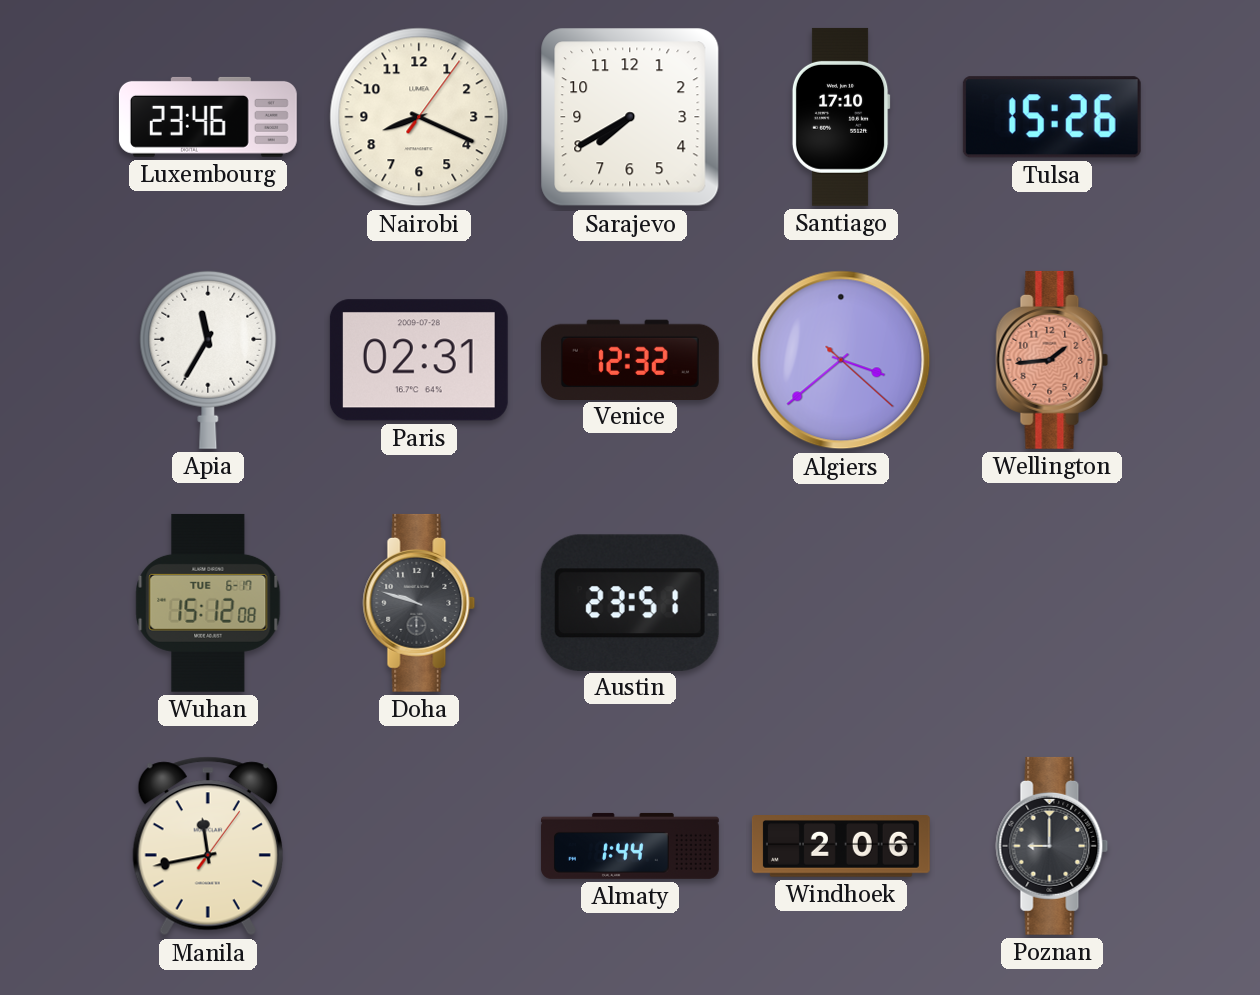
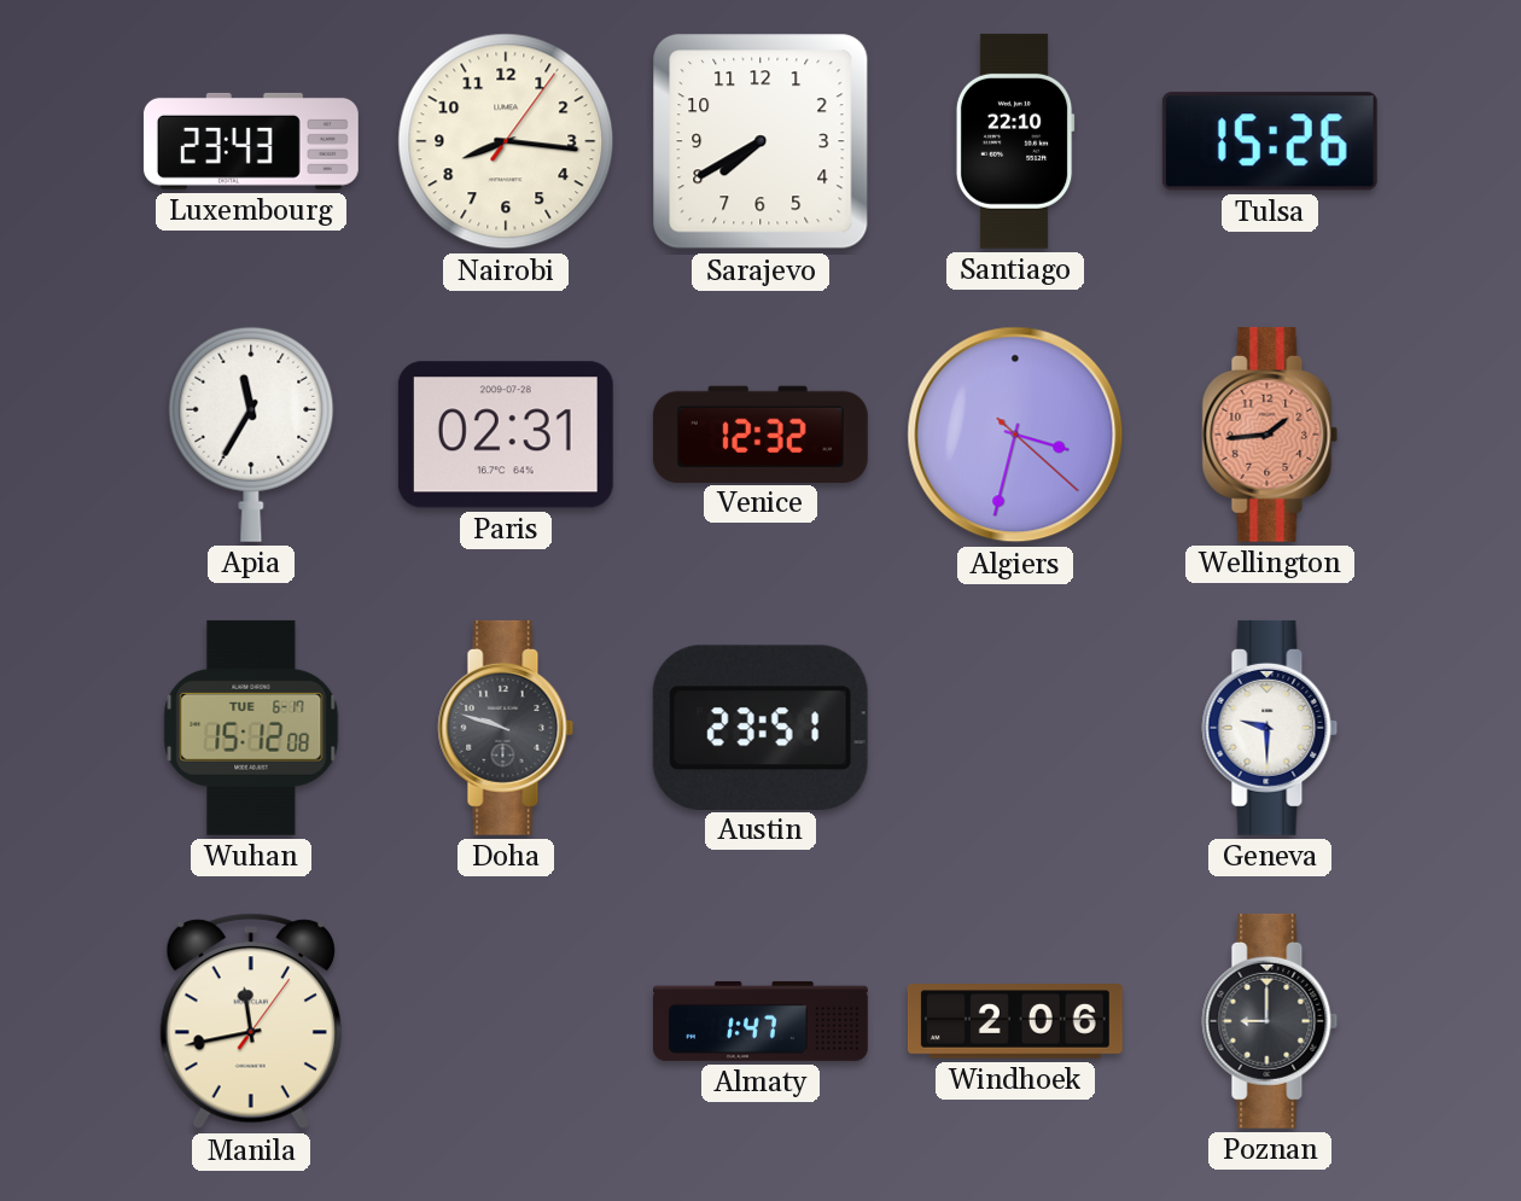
Luxembourg: 23:46 -> 23:43
Nairobi: 8:19 -> 8:16
Santiago: 17:10 -> 22:10
Algiers: 3:38 -> 3:32
Geneva: none -> 9:30
Almaty: 1:44 -> 1:47
